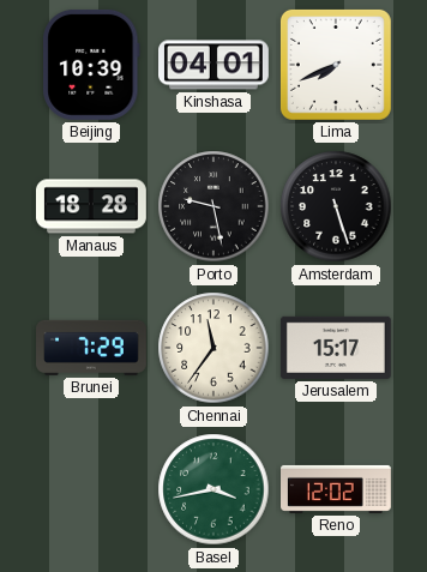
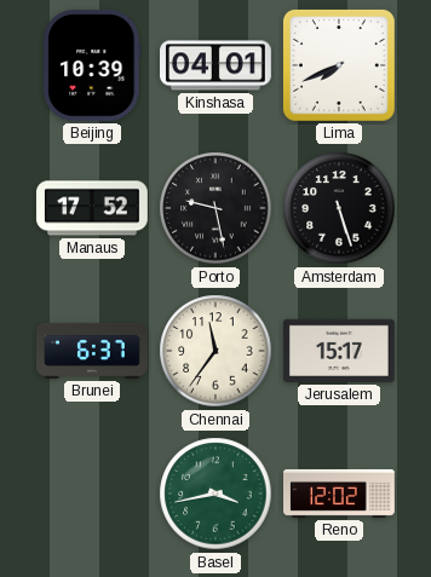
Manaus: 18:28 -> 17:52
Brunei: 7:29 -> 6:37
